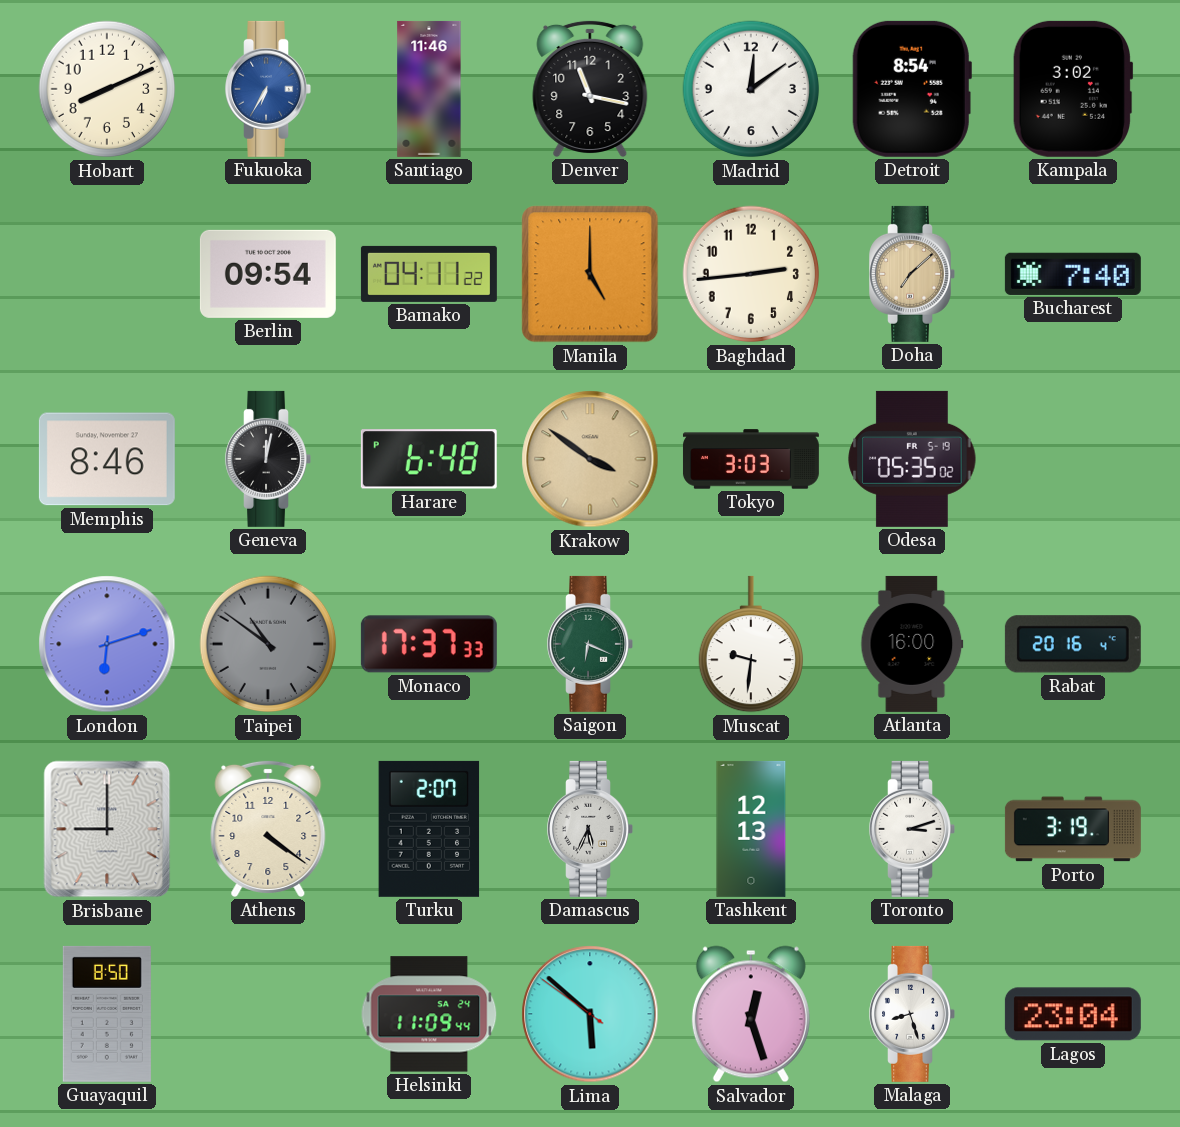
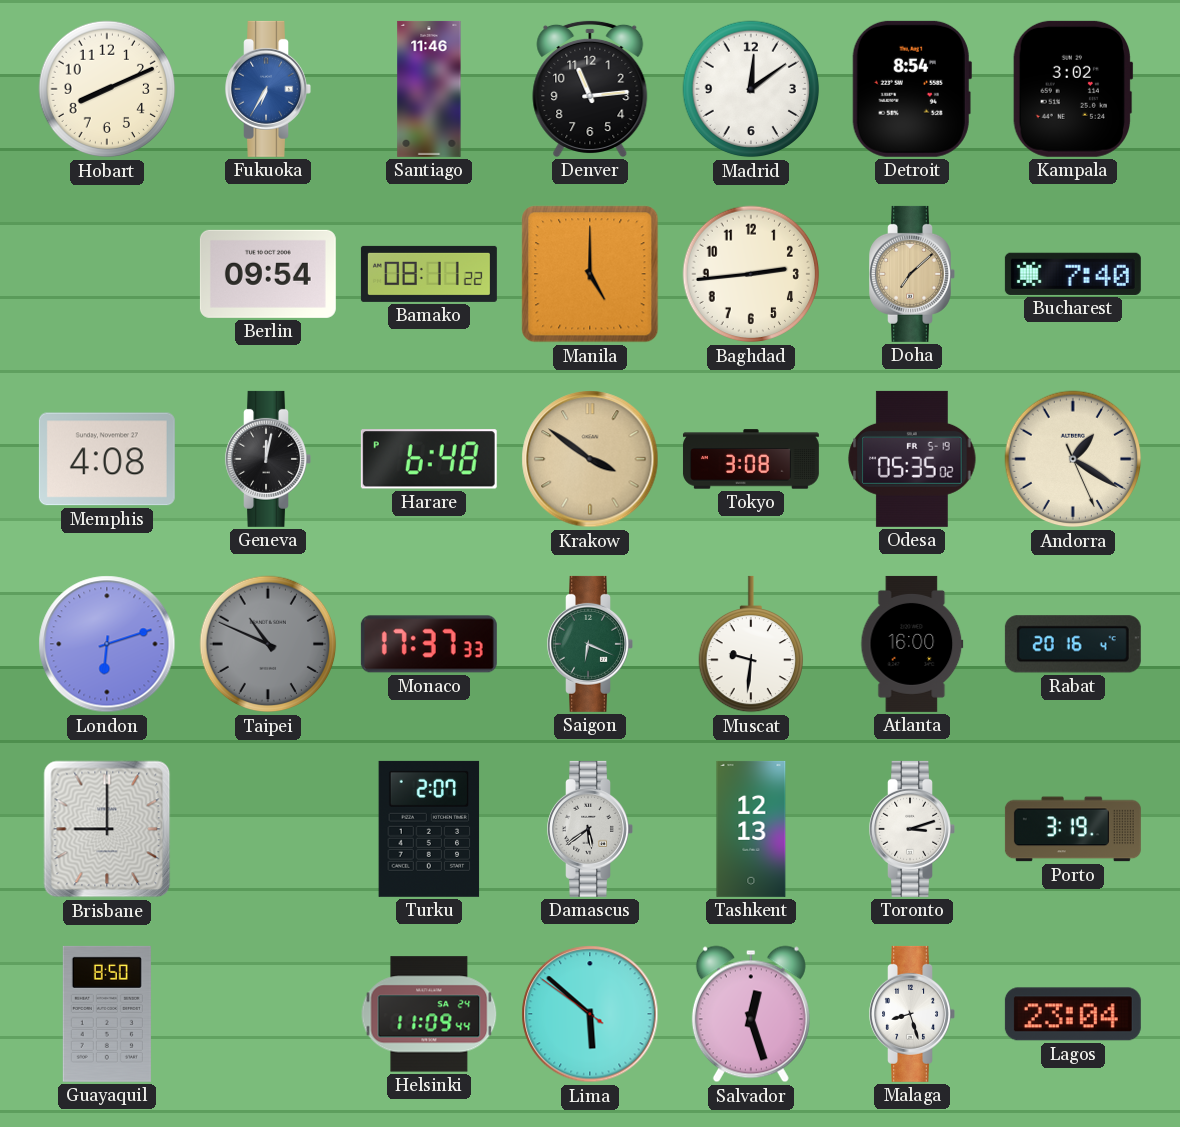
Denver: 11:17 -> 11:14
Bamako: 04:11 -> 08:11
Memphis: 8:46 -> 4:08
Tokyo: 3:03 -> 3:08
Andorra: none -> 1:20
Taipei: 10:51 -> 10:49
Athens: 4:21 -> none
Damascus: 5:34 -> 5:39
